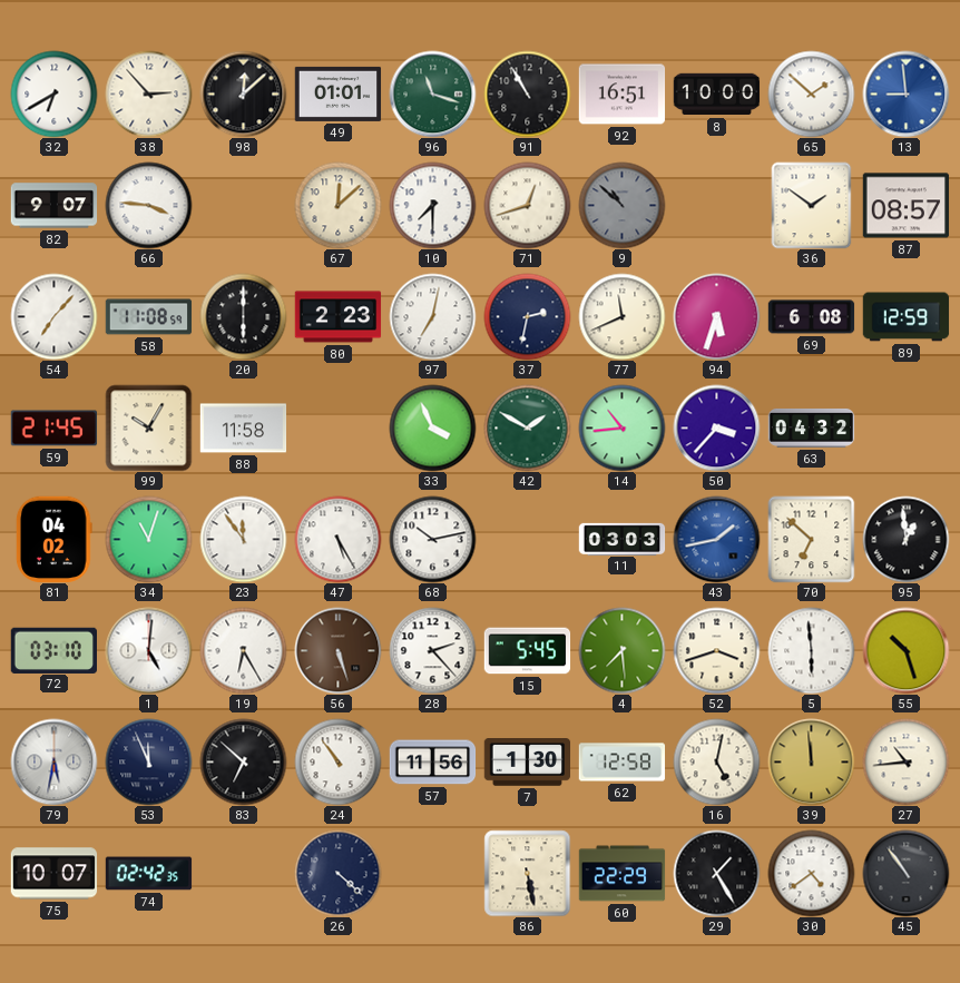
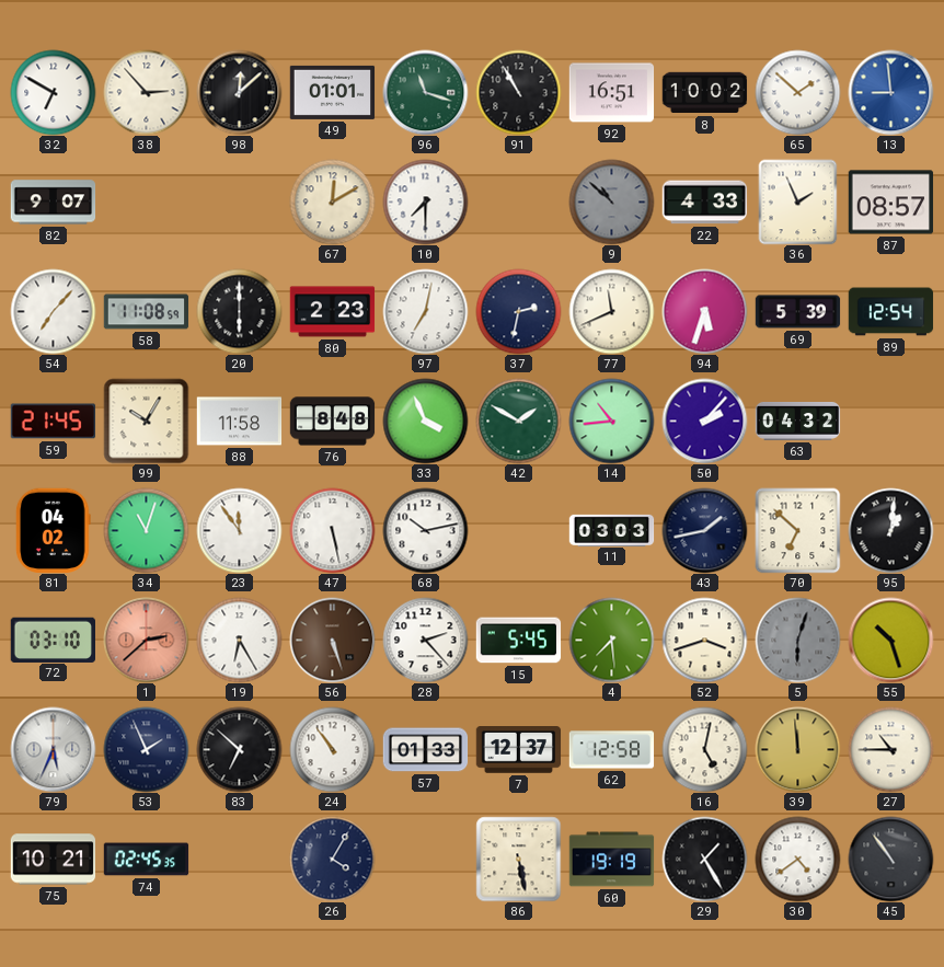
32: 6:40 -> 6:50
8: 10:00 -> 10:02
66: 3:46 -> none
67: 12:08 -> 12:10
71: 12:42 -> none
22: none -> 4:33
36: 1:51 -> 1:56
69: 6:08 -> 5:39
89: 12:59 -> 12:54
76: none -> 8:48
50: 3:37 -> 2:07
47: 5:25 -> 5:28
43 dial: blue -> navy
95: 12:59 -> 1:01
1: 5:01 -> 2:38
1 dial: white -> salmon
5: 5:59 -> 6:03
5 dial: white -> grey
79: 5:32 -> 5:34
53: 11:56 -> 1:56
57: 11:56 -> 01:33
7: 1:30 -> 12:37
27: 10:44 -> 10:45
75: 10:07 -> 10:21
74: 02:42 -> 02:45
26: 4:22 -> 4:05
60: 22:29 -> 19:19
